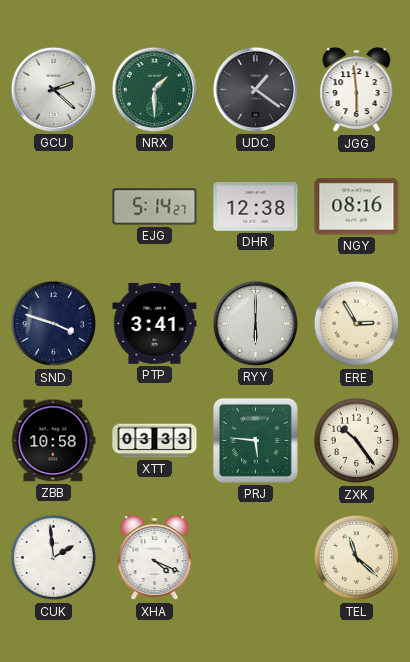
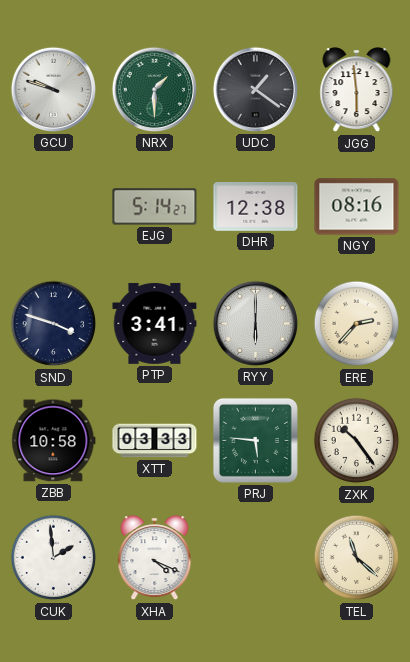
GCU: 2:22 -> 9:48
ERE: 2:55 -> 2:37
